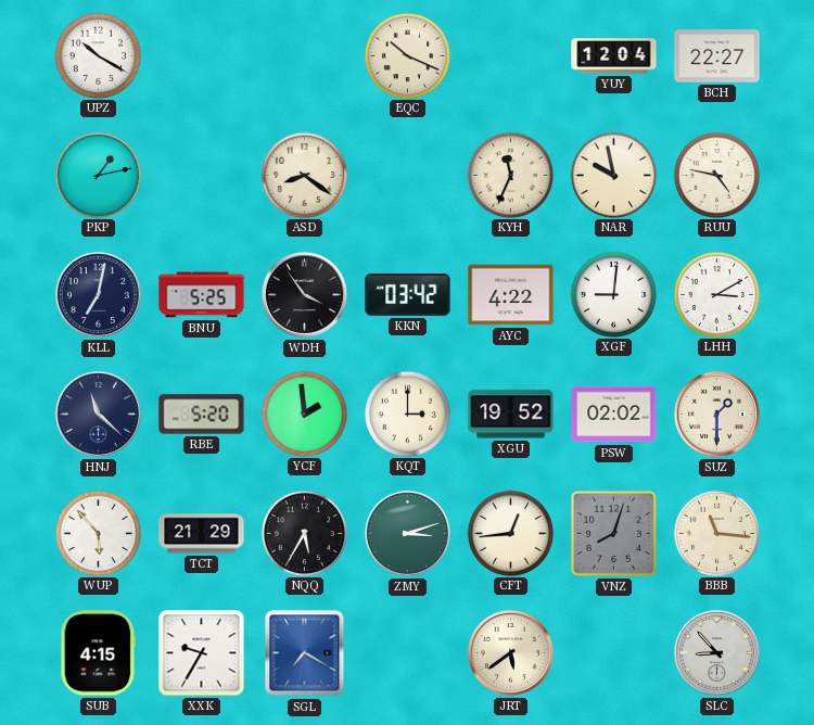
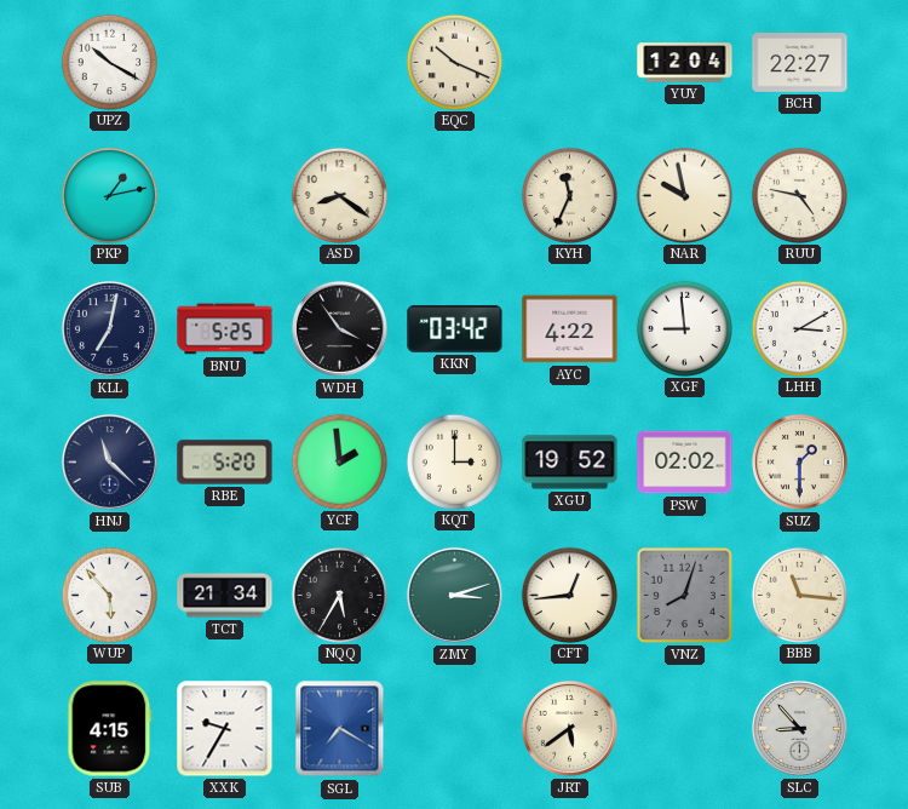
XGF: 9:01 -> 8:59
TCT: 21:29 -> 21:34
